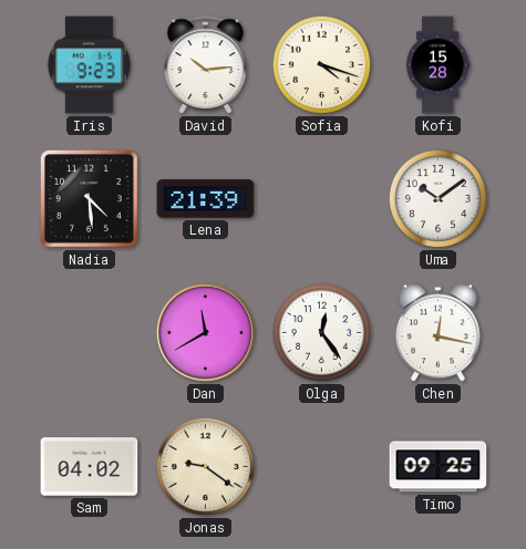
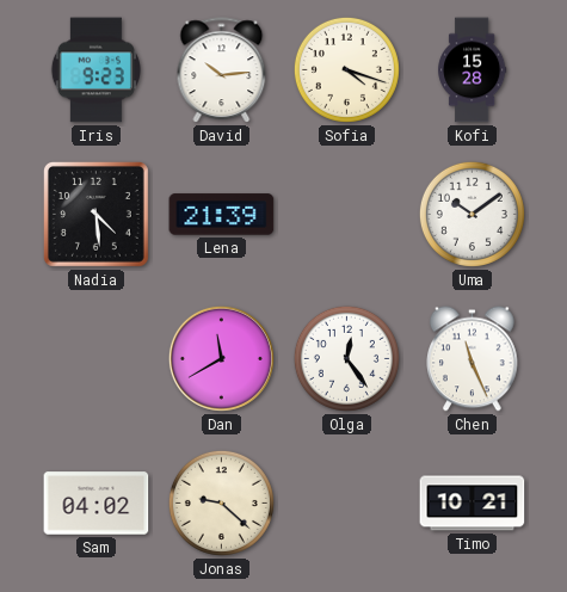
Chen: 12:17 -> 11:26
Jonas: 9:21 -> 9:22
Timo: 09:25 -> 10:21
